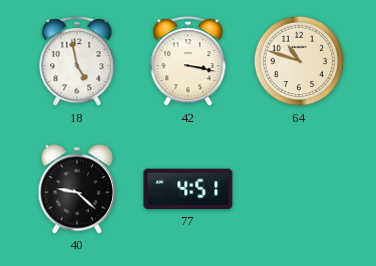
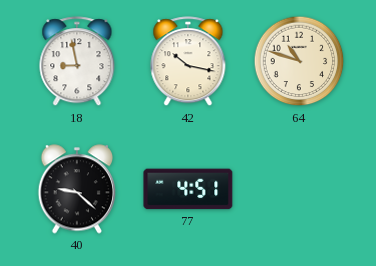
18: 4:58 -> 8:58
42: 3:17 -> 10:17
